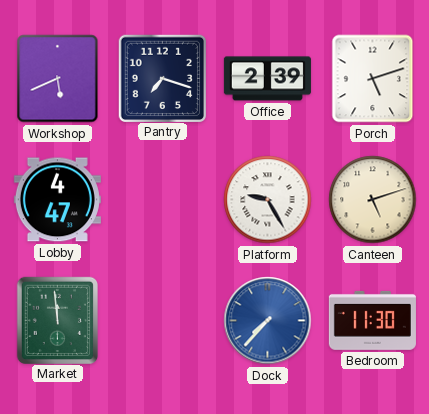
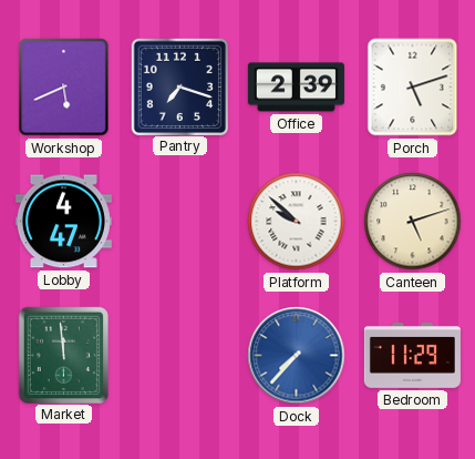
Platform: 9:25 -> 9:52
Bedroom: 11:30 -> 11:29
